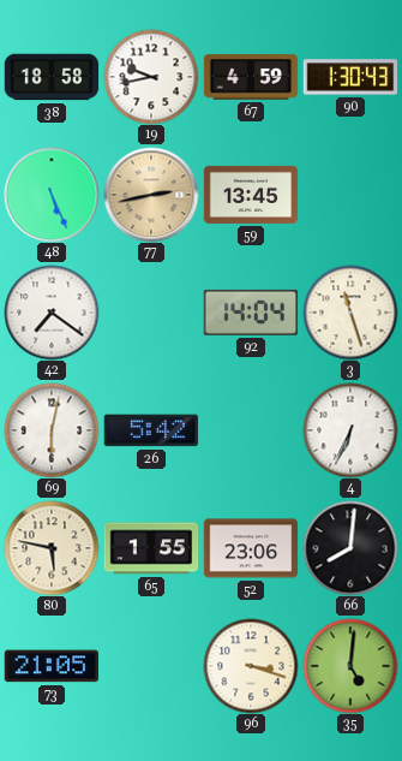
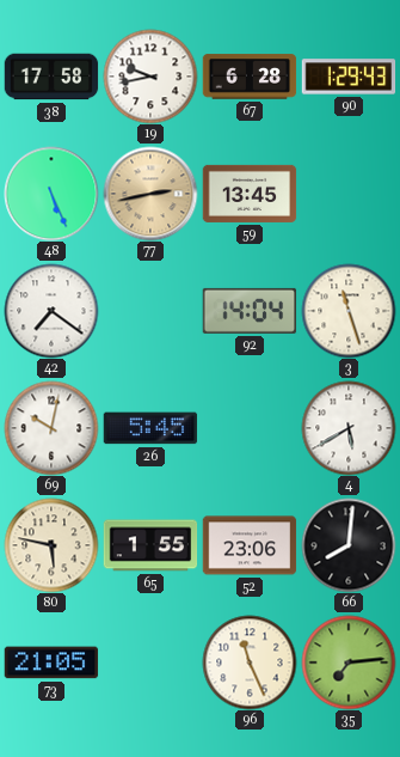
38: 18:58 -> 17:58
67: 4:59 -> 6:28
90: 1:30 -> 1:29
69: 6:02 -> 10:02
26: 5:42 -> 5:45
4: 6:34 -> 5:40
96: 3:18 -> 11:26
35: 5:01 -> 7:14
